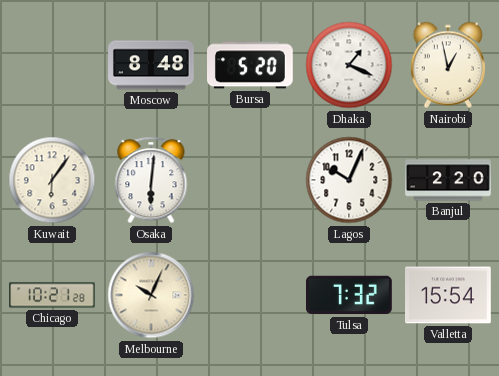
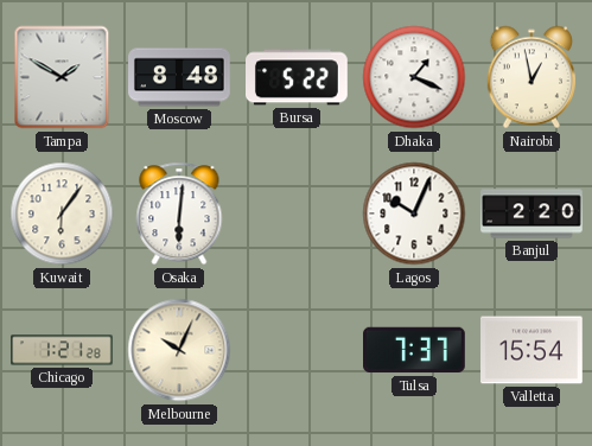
Tampa: none -> 1:50
Bursa: 5:20 -> 5:22
Chicago: 10:21 -> 1:21
Tulsa: 7:32 -> 7:37
